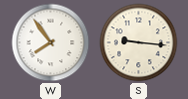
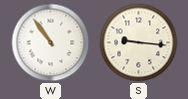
W: 7:54 -> 10:54
